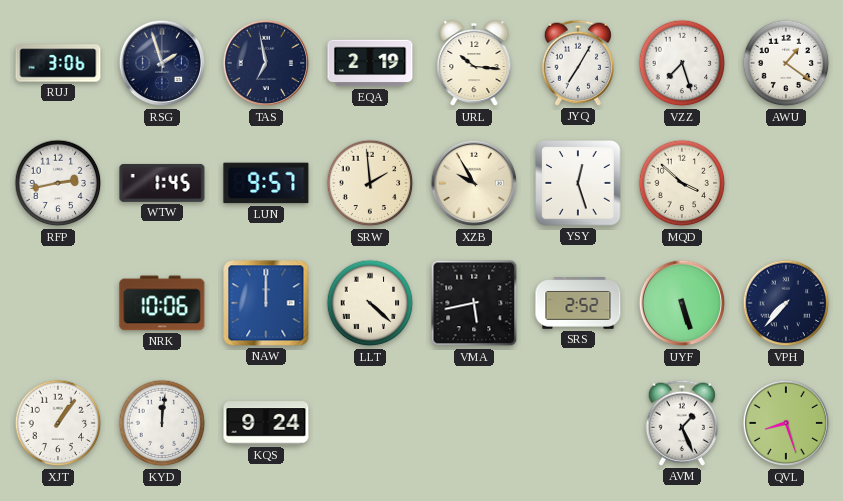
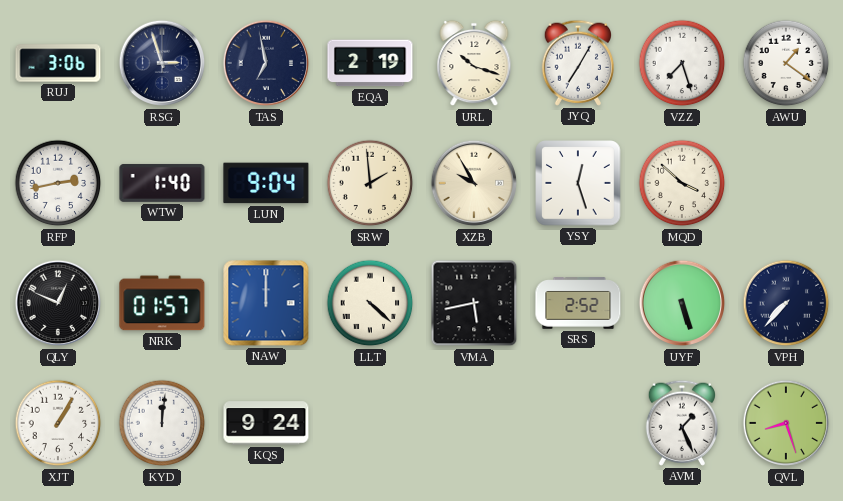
RSG: 1:57 -> 2:57
URL: 10:16 -> 10:18
WTW: 1:45 -> 1:40
LUN: 9:57 -> 9:04
QLY: none -> 12:49
NRK: 10:06 -> 01:57
XJT: 1:06 -> 1:05
